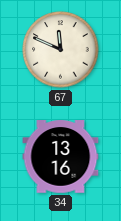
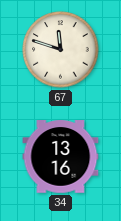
67: 11:49 -> 11:48
